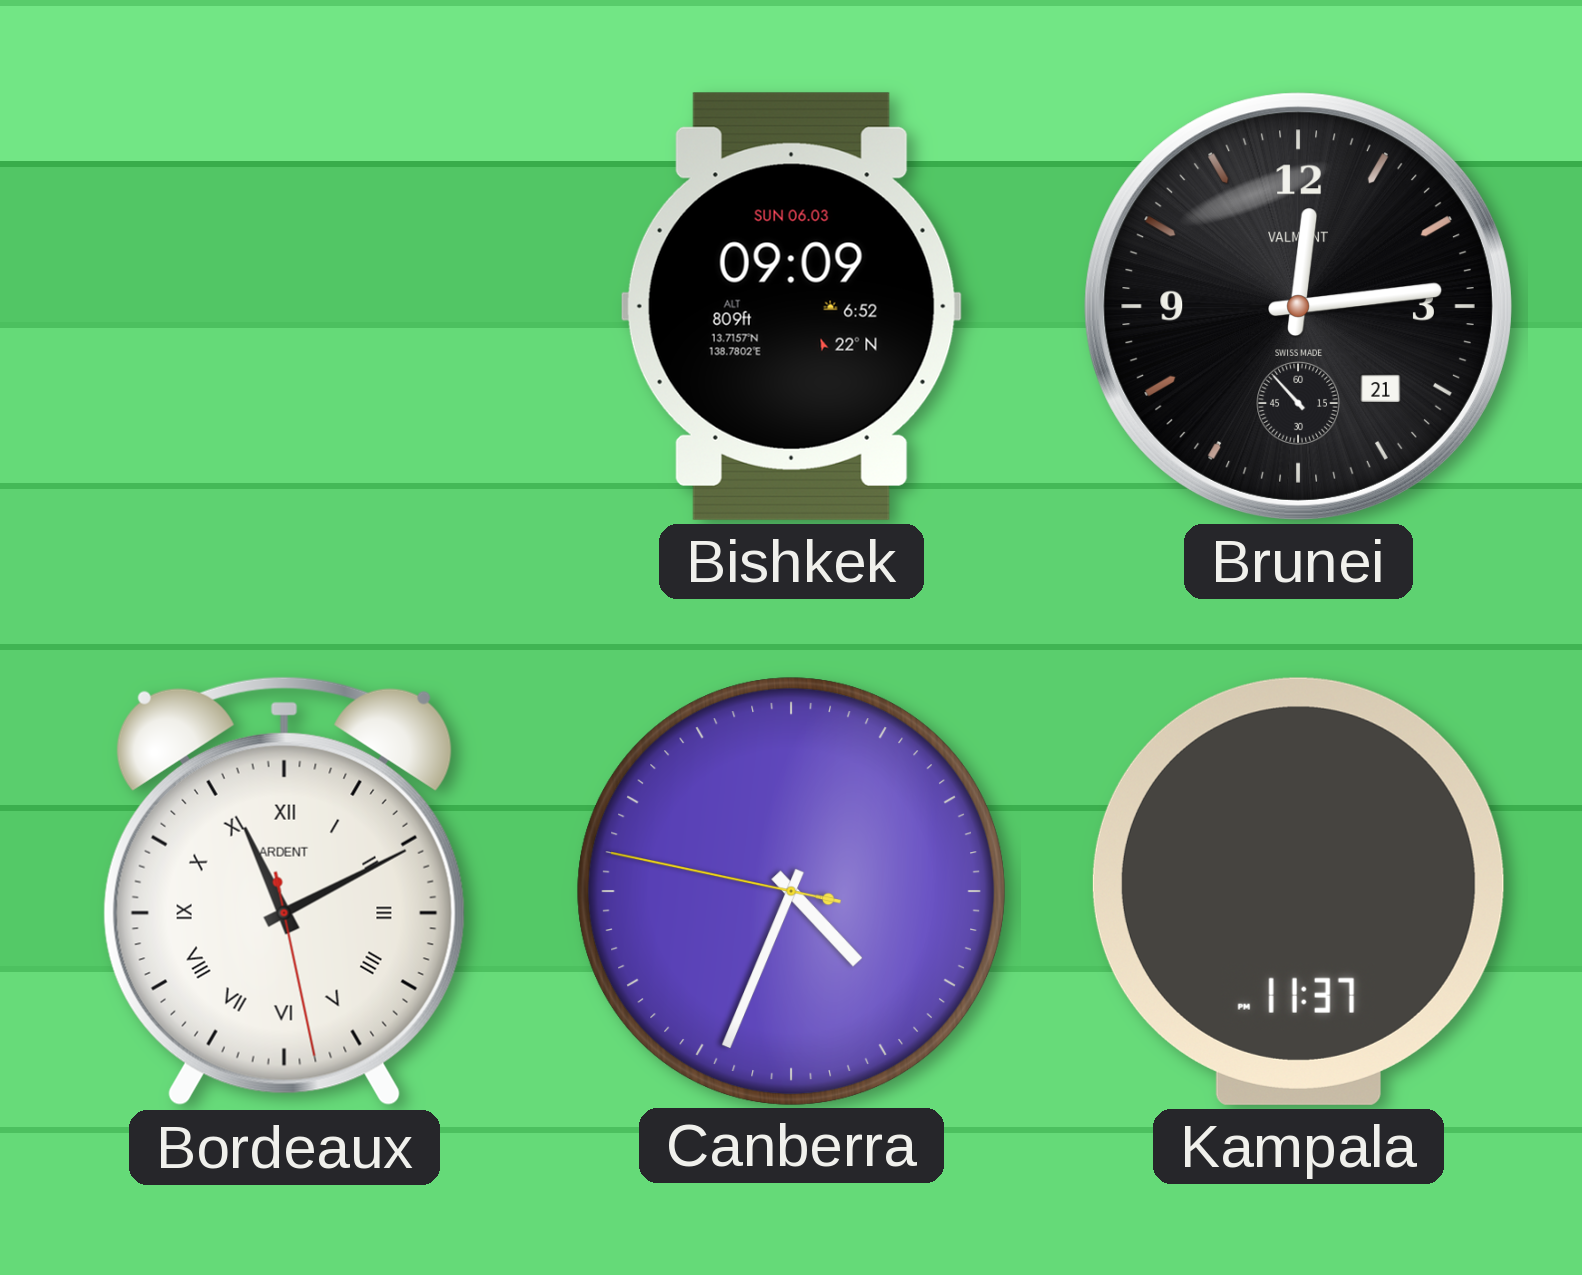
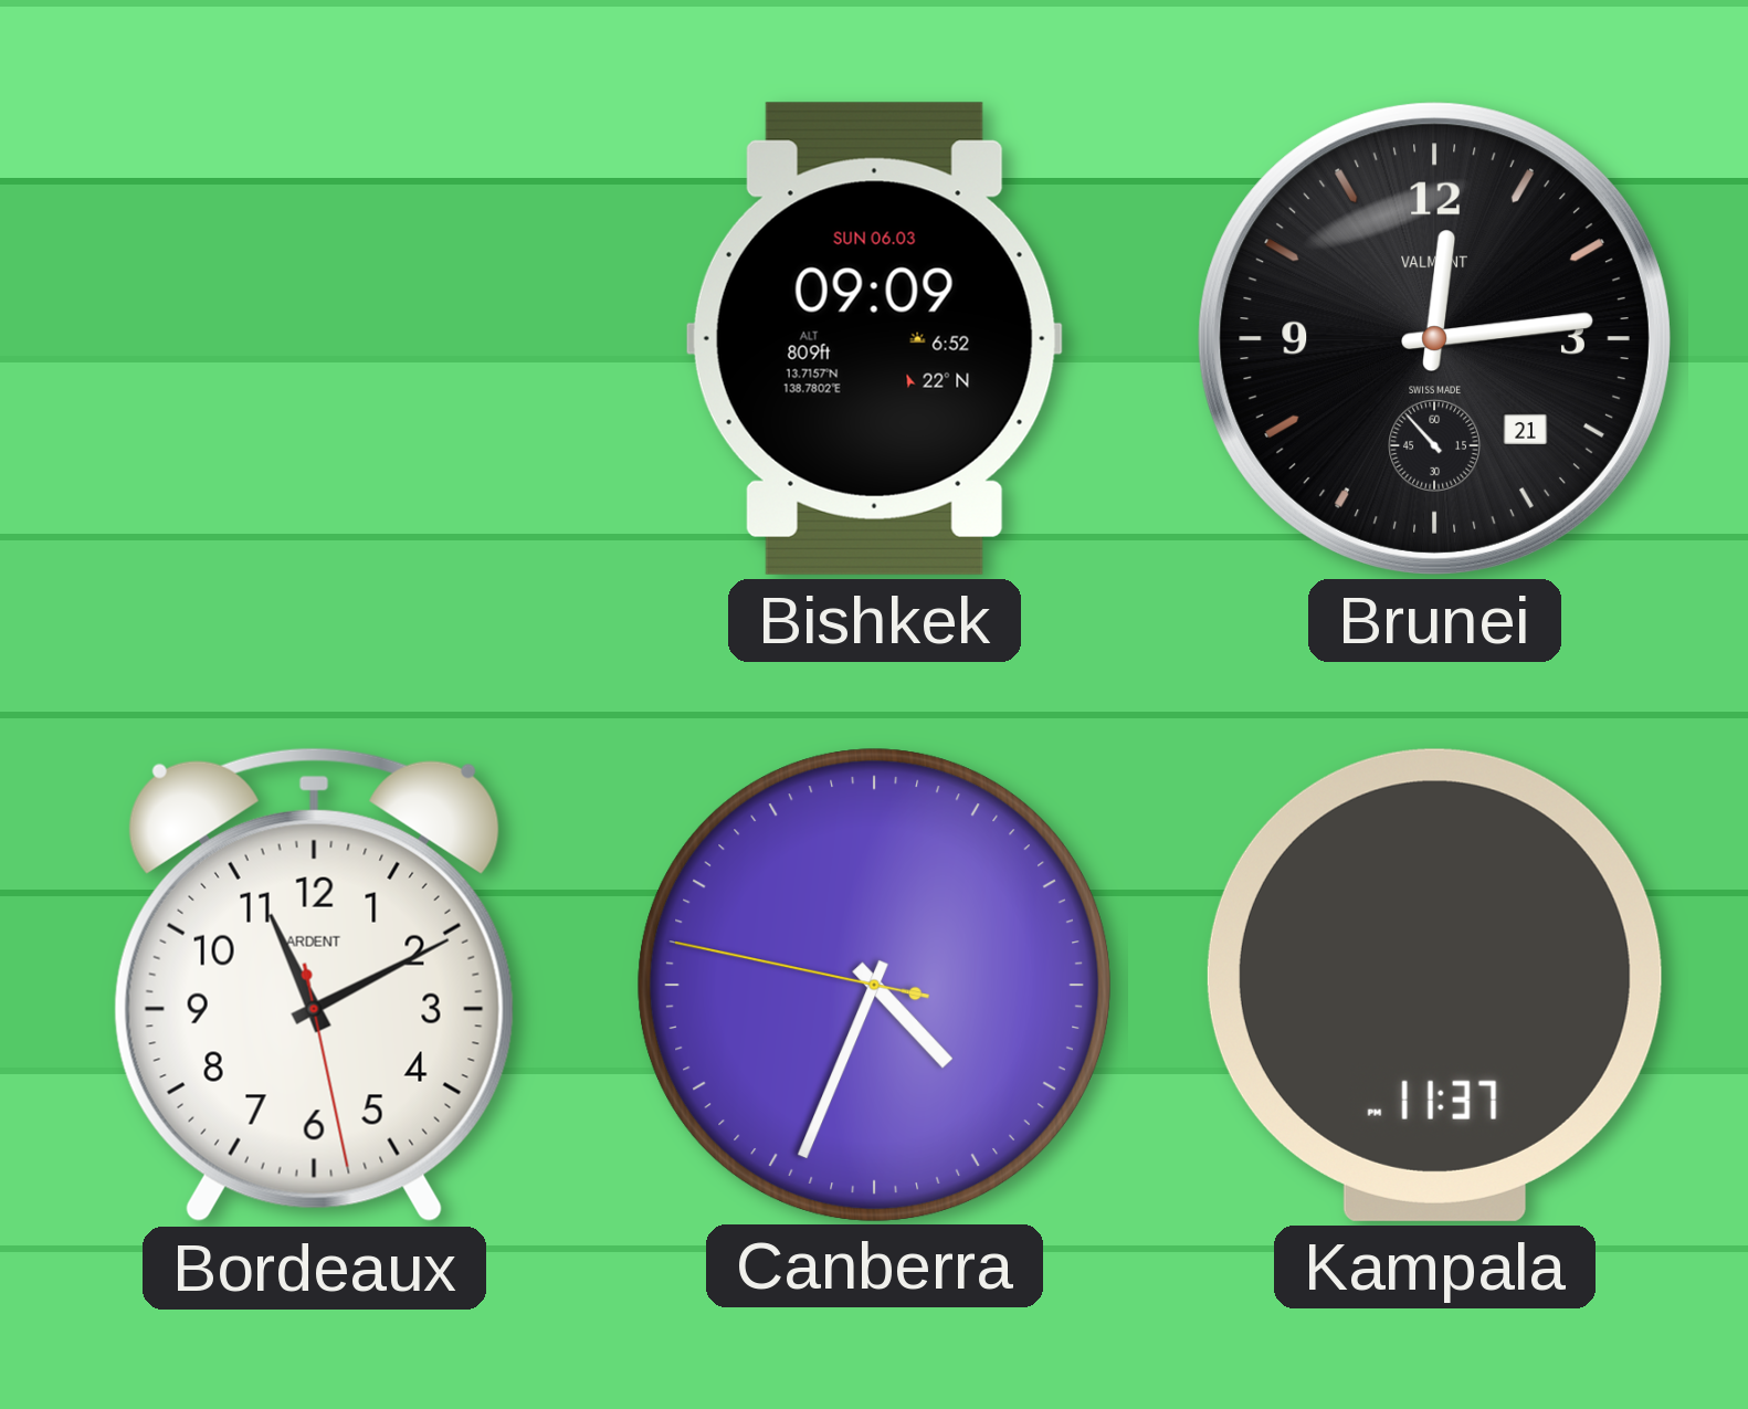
Bordeaux numerals: Roman -> Arabic
